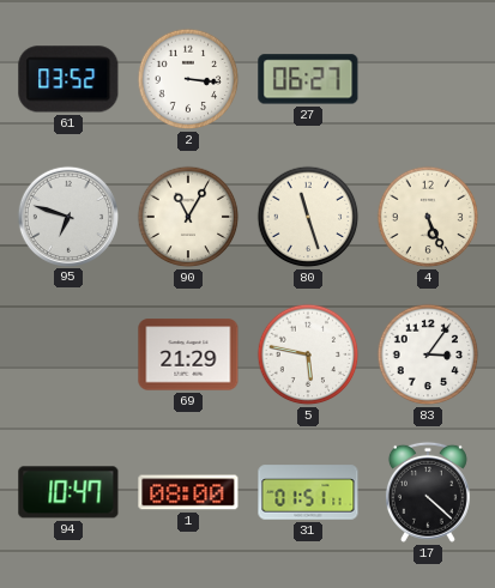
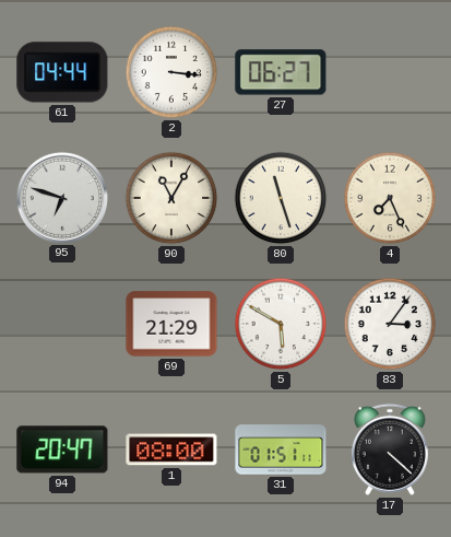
61: 03:52 -> 04:44
4: 5:26 -> 7:26
5: 5:47 -> 5:50
94: 10:47 -> 20:47
